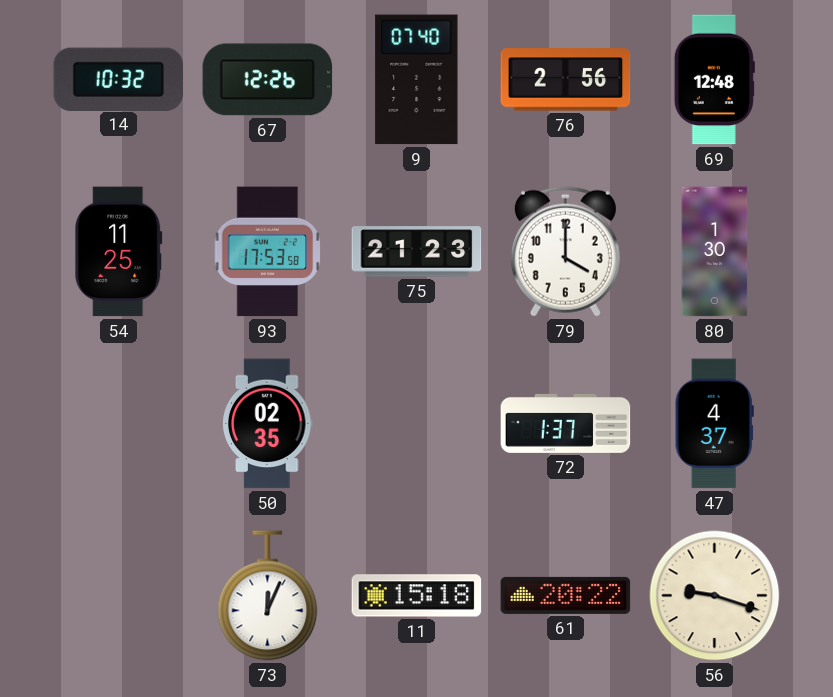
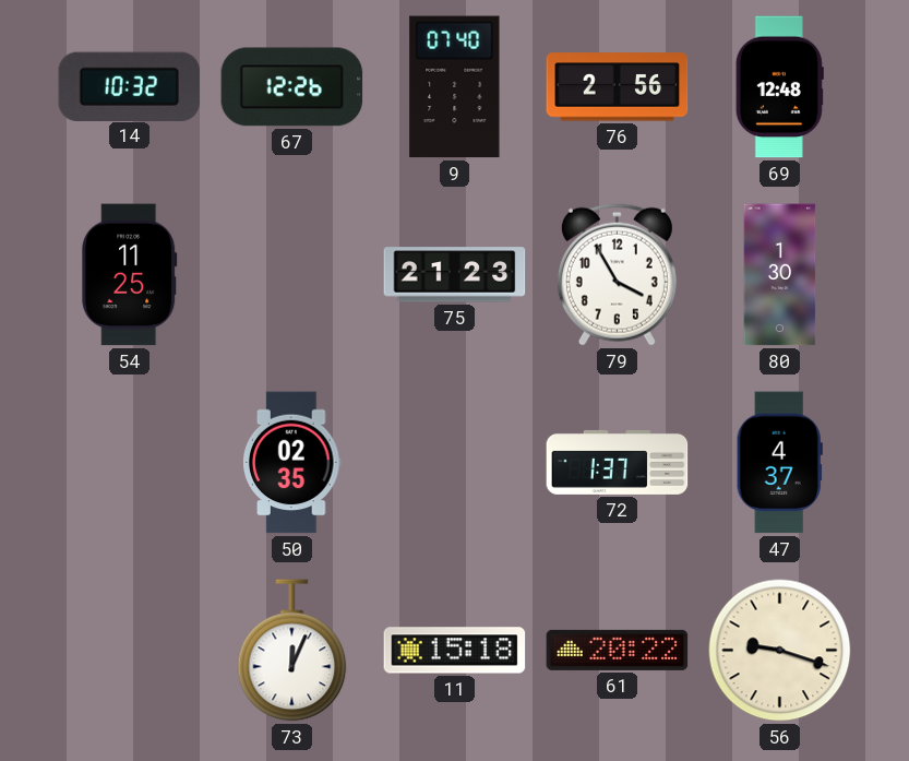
93: 17:53 -> none
79: 4:00 -> 3:55
